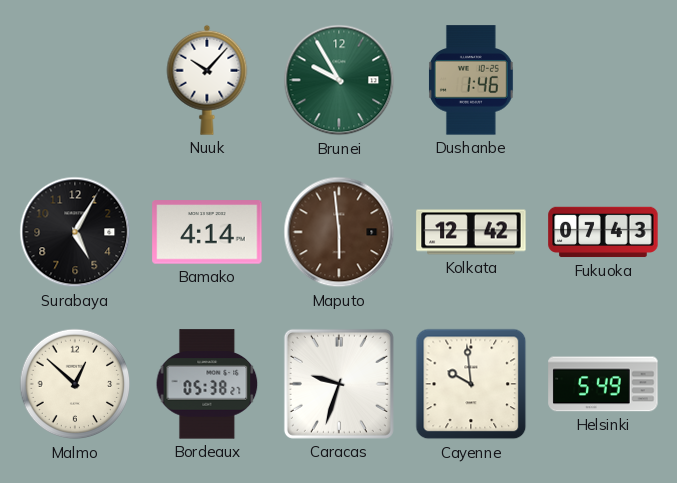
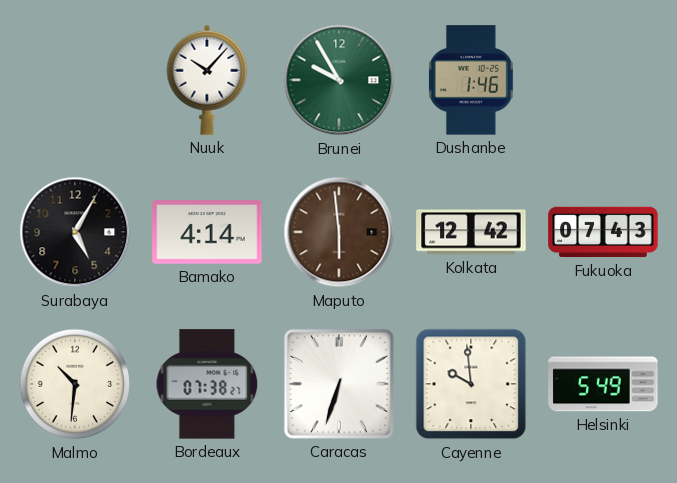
Malmo: 12:52 -> 10:31
Bordeaux: 05:38 -> 07:38
Caracas: 9:33 -> 6:33
